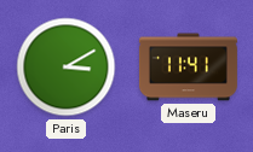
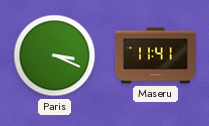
Paris: 3:10 -> 3:19
